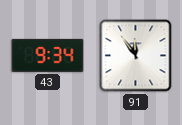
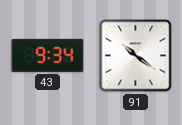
91: 11:54 -> 10:21
